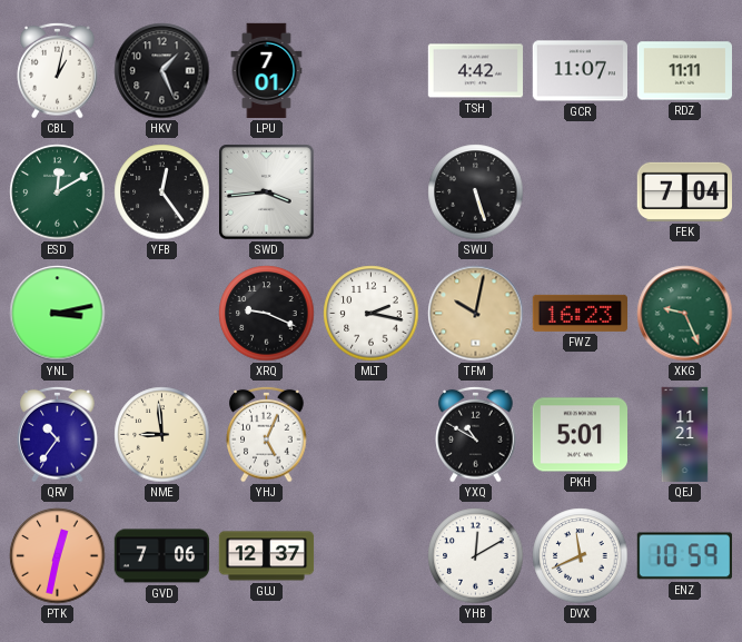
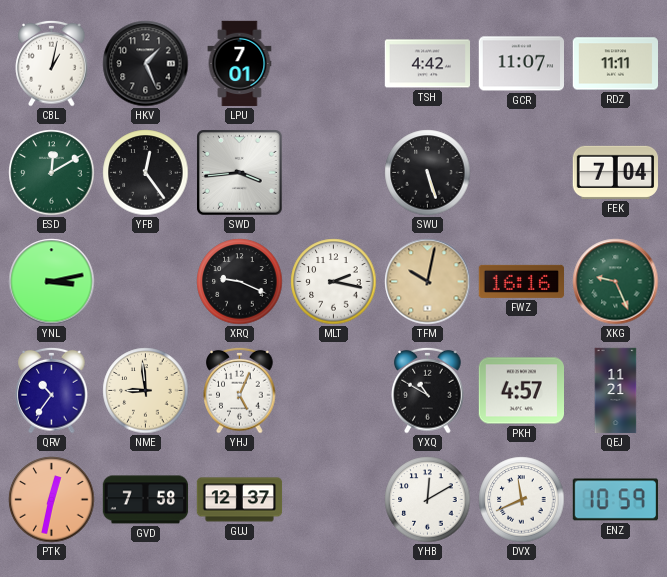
FWZ: 16:23 -> 16:16
PKH: 5:01 -> 4:57
GVD: 7:06 -> 7:58
